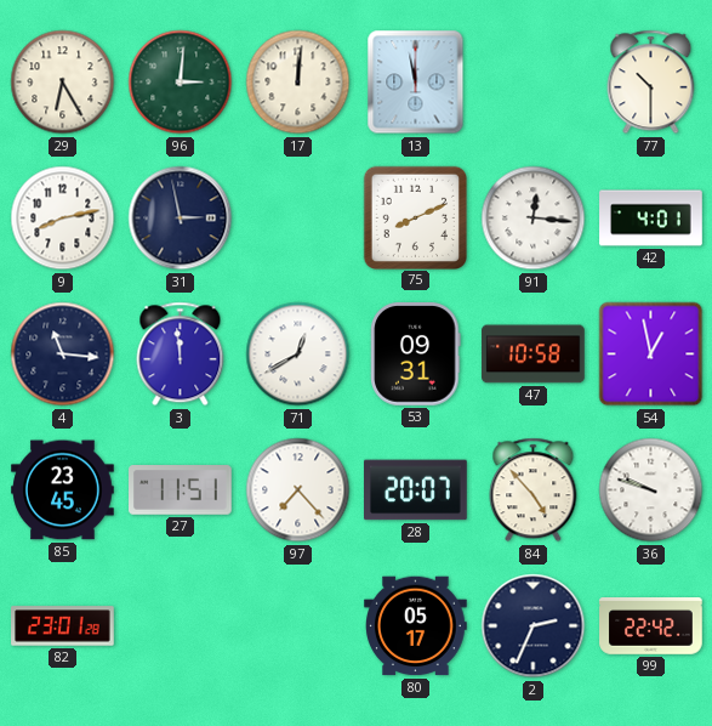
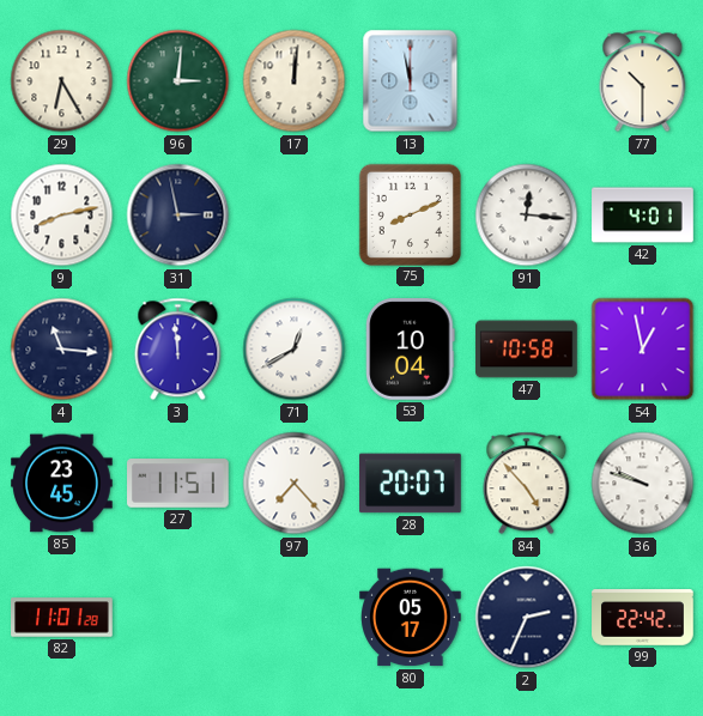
53: 09:31 -> 10:04
82: 23:01 -> 11:01
